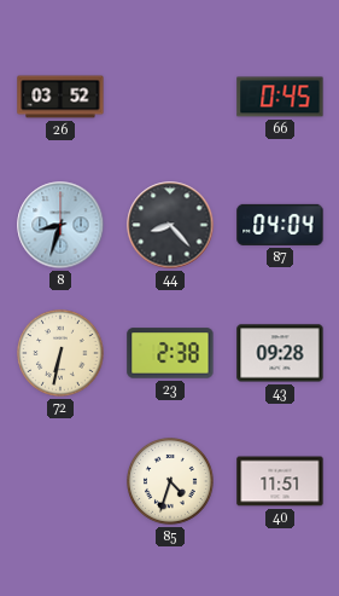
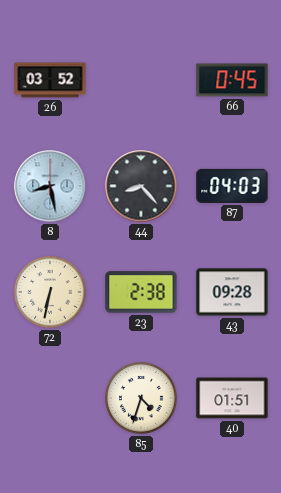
8: 8:33 -> 8:28
87: 04:04 -> 04:03
40: 11:51 -> 01:51
